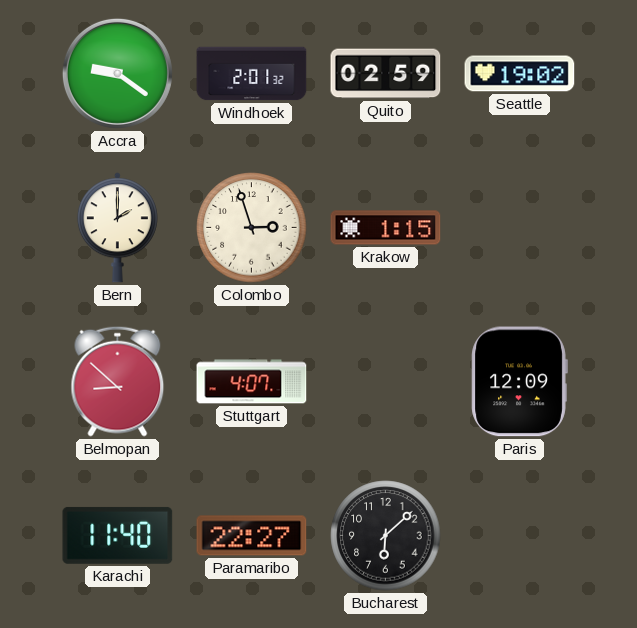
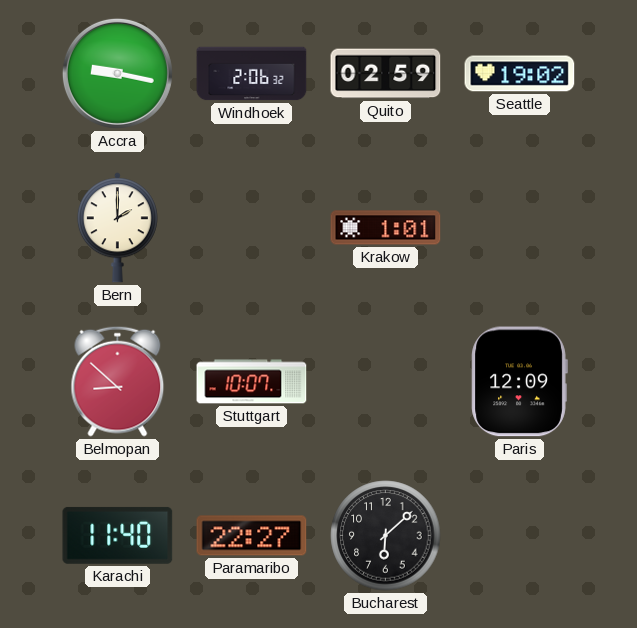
Accra: 9:21 -> 9:17
Windhoek: 2:01 -> 2:06
Colombo: 2:57 -> none
Krakow: 1:15 -> 1:01
Stuttgart: 4:07 -> 10:07
